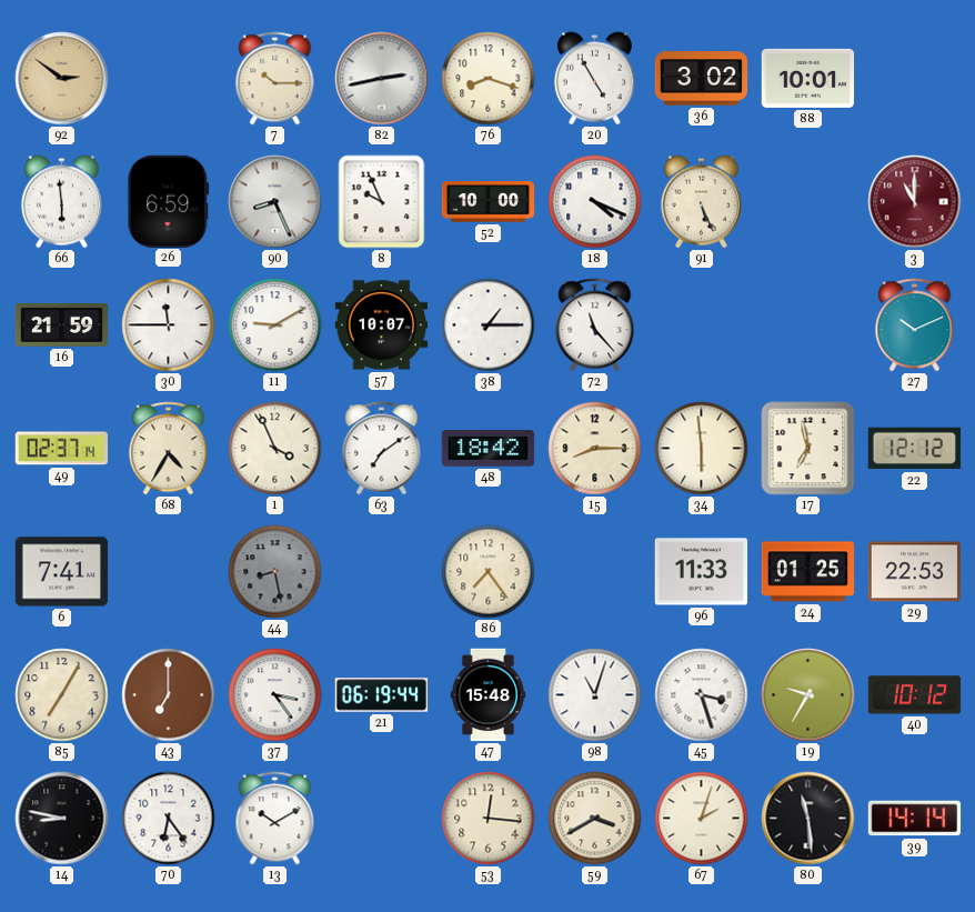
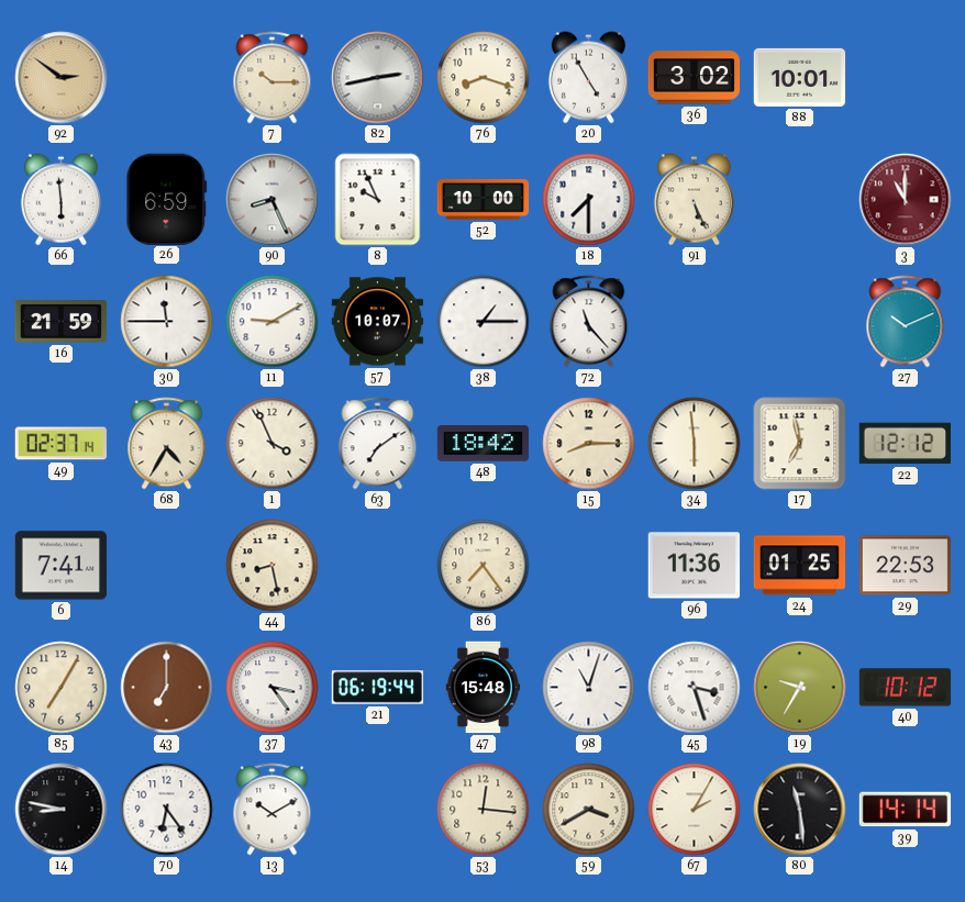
18: 4:19 -> 7:30
44 dial: grey -> cream
96: 11:33 -> 11:36
67: 2:03 -> 2:05
